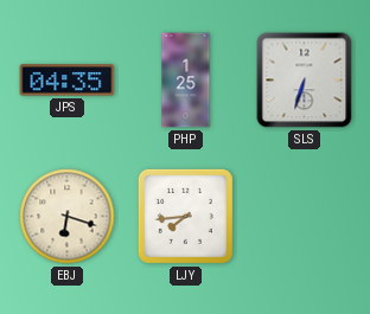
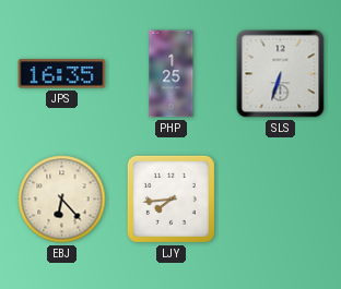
JPS: 04:35 -> 16:35
EBJ: 6:18 -> 6:23
